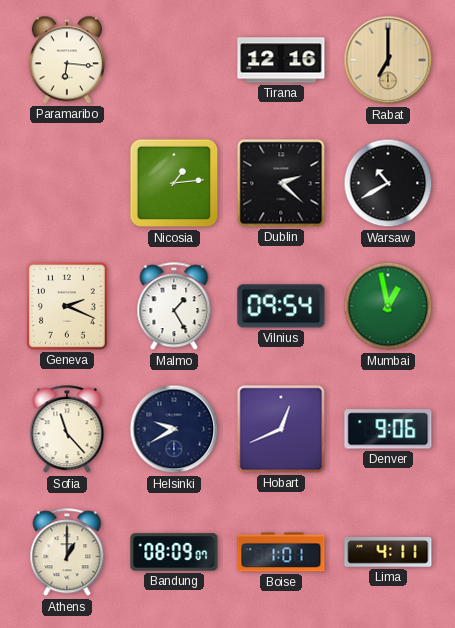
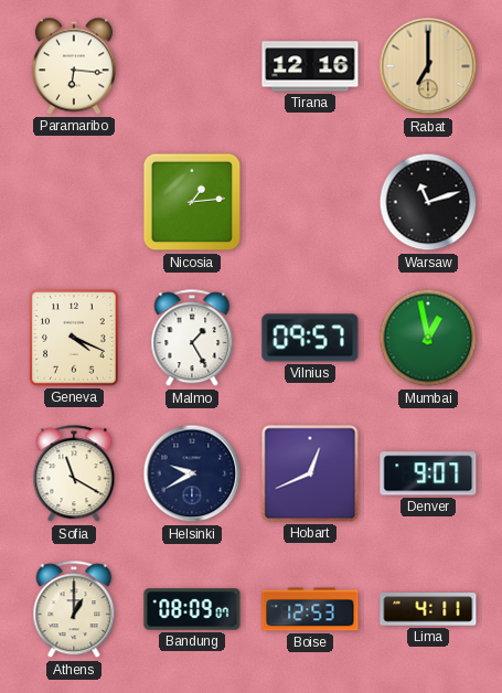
Dublin: 2:22 -> none
Warsaw: 10:40 -> 11:12
Geneva: 2:19 -> 4:19
Vilnius: 09:54 -> 09:57
Sofia: 11:23 -> 11:20
Denver: 9:06 -> 9:07
Boise: 1:01 -> 12:53
